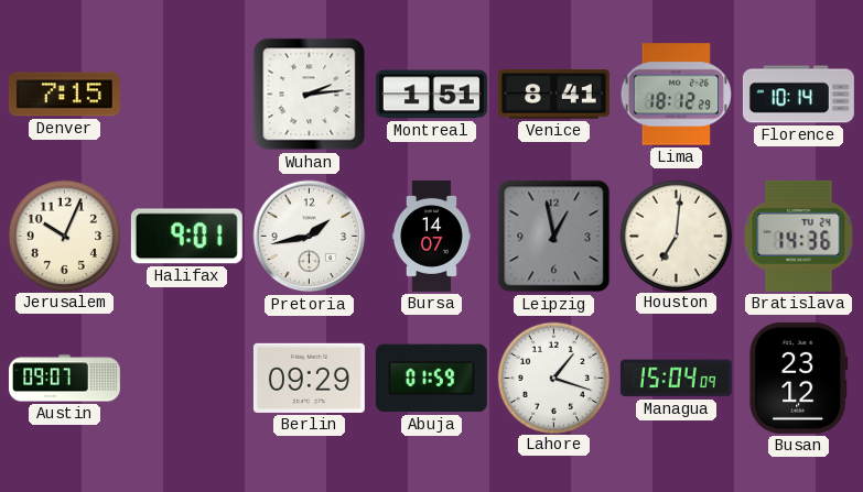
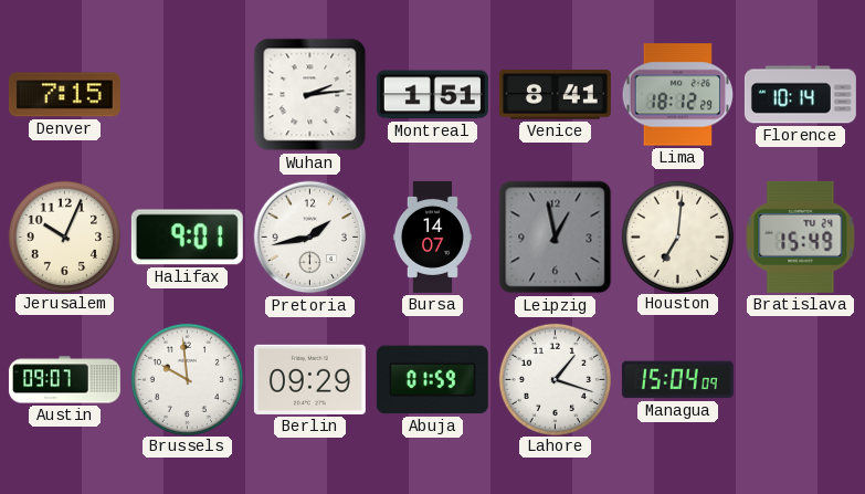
Bratislava: 14:36 -> 15:49
Brussels: none -> 9:59
Busan: 23:12 -> none
